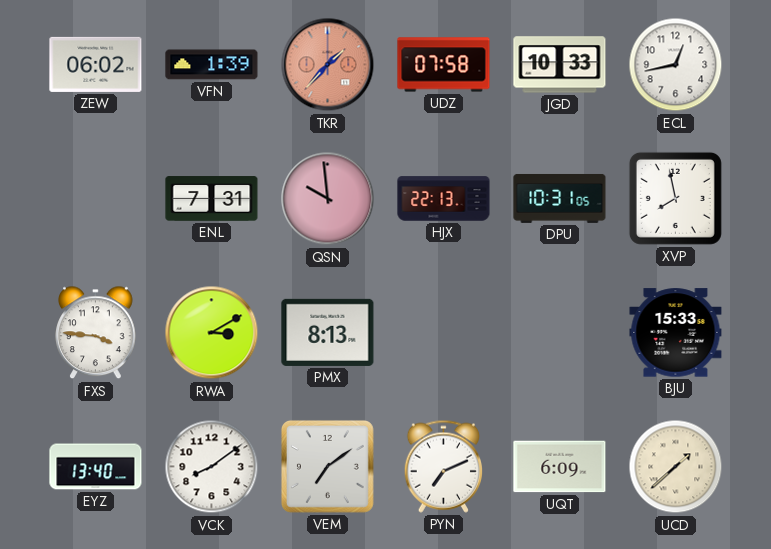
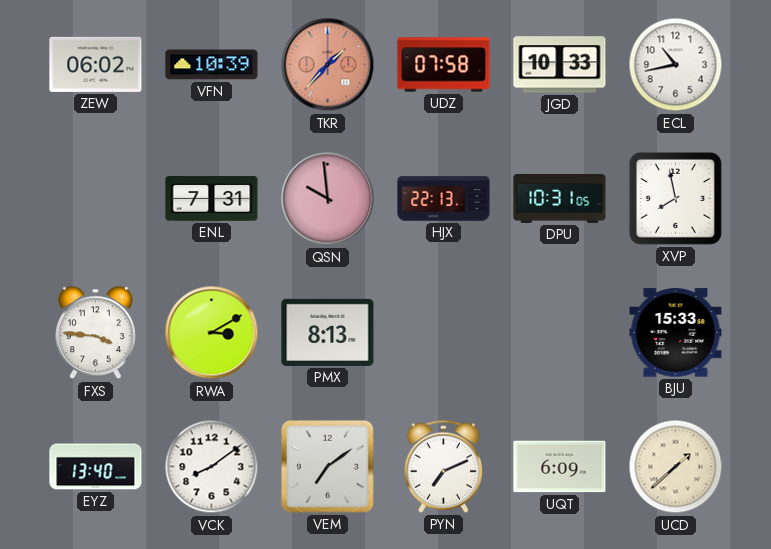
VFN: 1:39 -> 10:39
ECL: 12:43 -> 10:43
